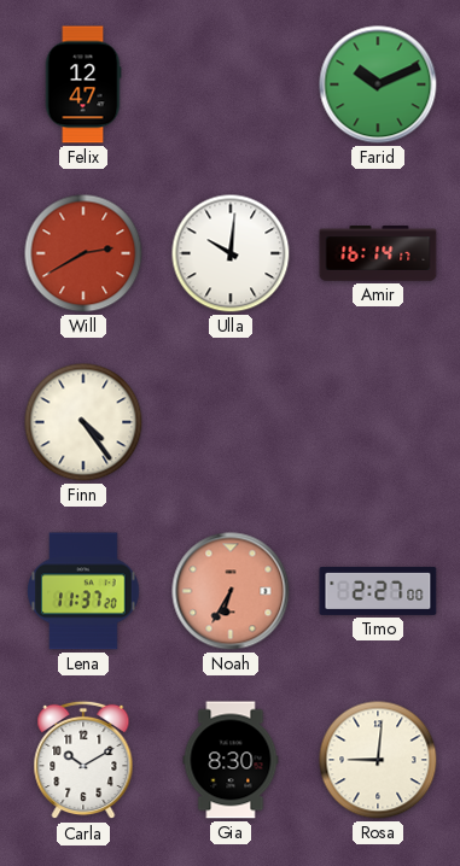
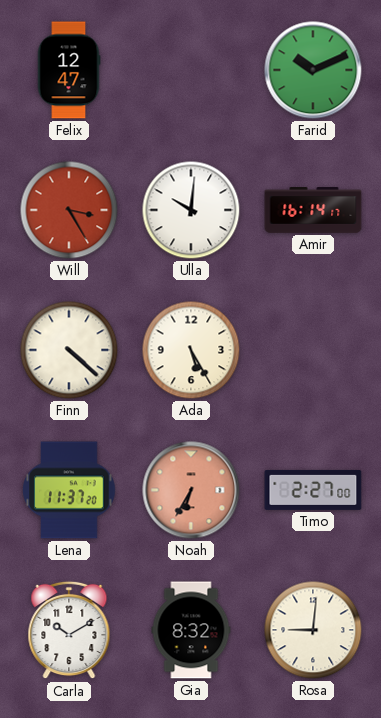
Will: 2:40 -> 3:25
Finn: 4:24 -> 4:22
Ada: none -> 5:25
Gia: 8:30 -> 8:32
